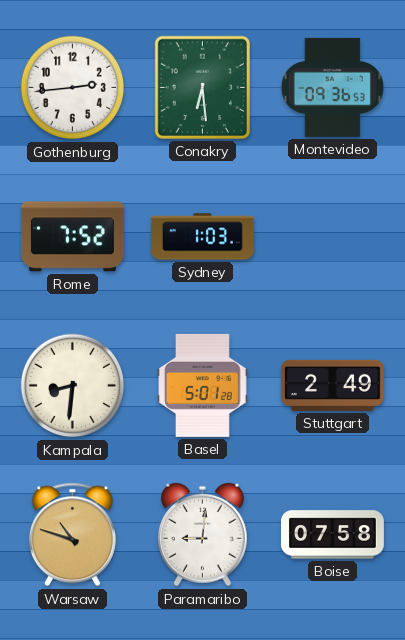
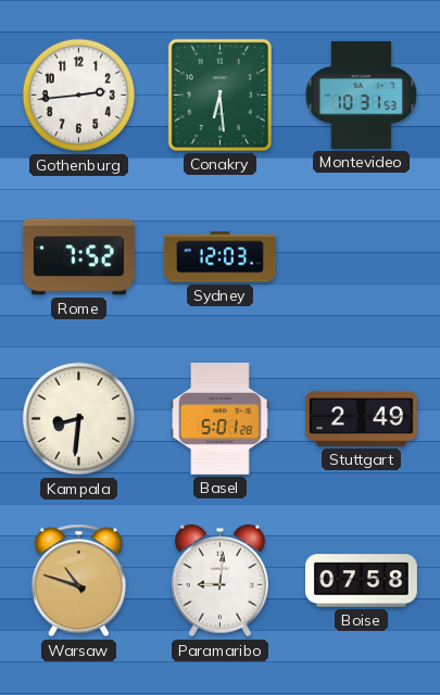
Montevideo: 09:36 -> 10:31
Sydney: 1:03 -> 12:03
